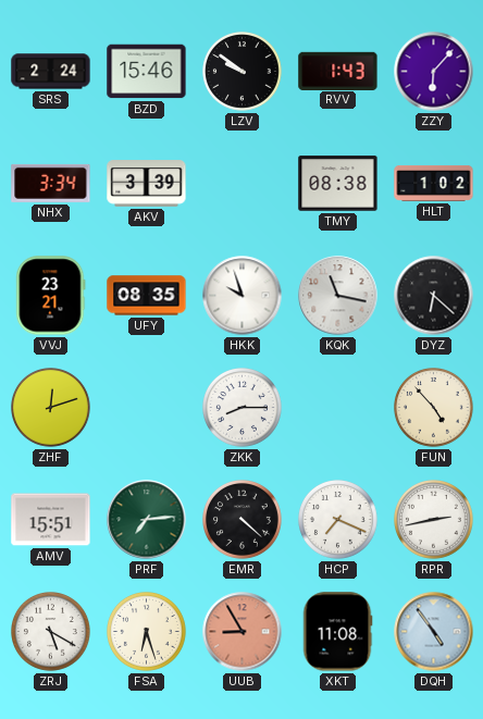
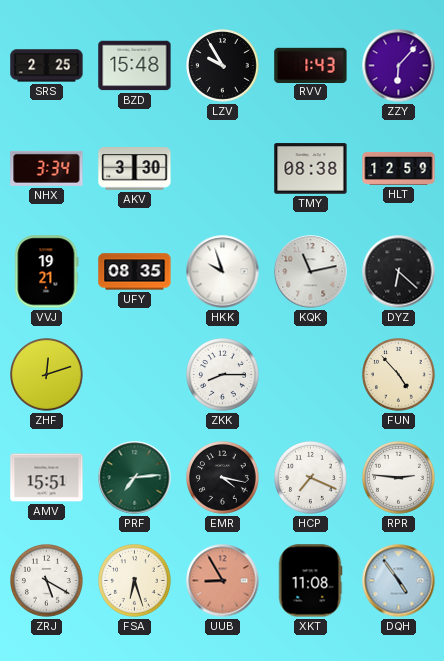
SRS: 2:24 -> 2:25
BZD: 15:46 -> 15:48
LZV: 9:51 -> 9:55
AKV: 3:39 -> 3:30
HLT: 1:02 -> 12:59
VVJ: 23:21 -> 19:21
KQK: 11:17 -> 11:13
EMR: 4:22 -> 4:17
RPR: 2:43 -> 2:46
